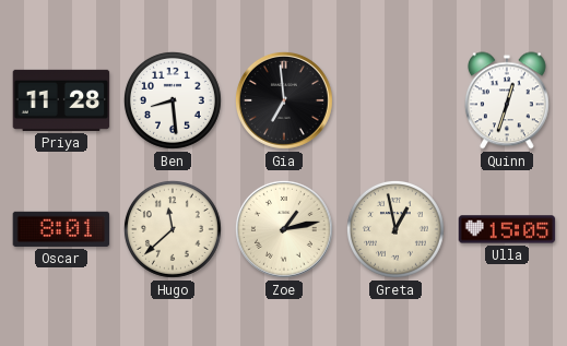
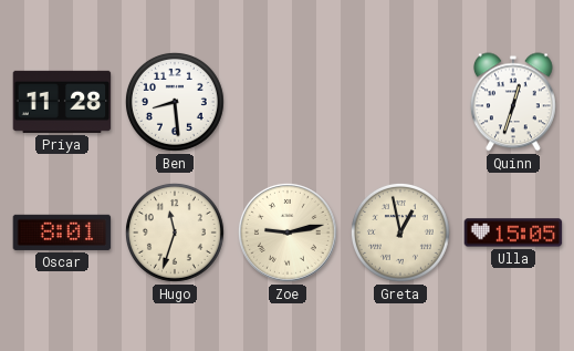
Gia: 6:59 -> none
Hugo: 11:38 -> 11:33
Zoe: 1:13 -> 9:13
